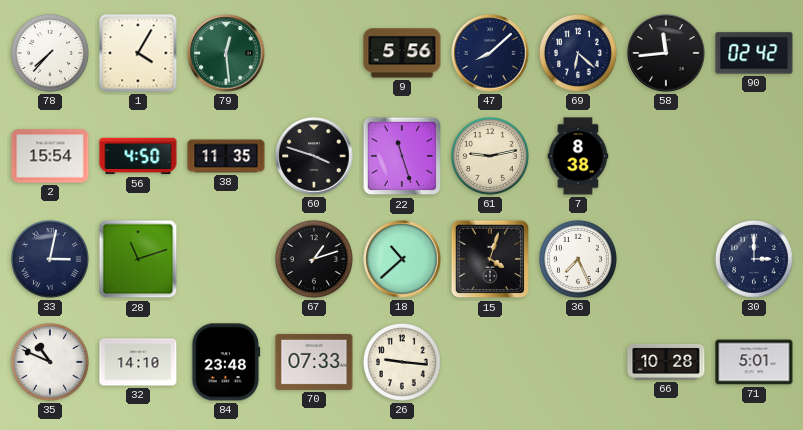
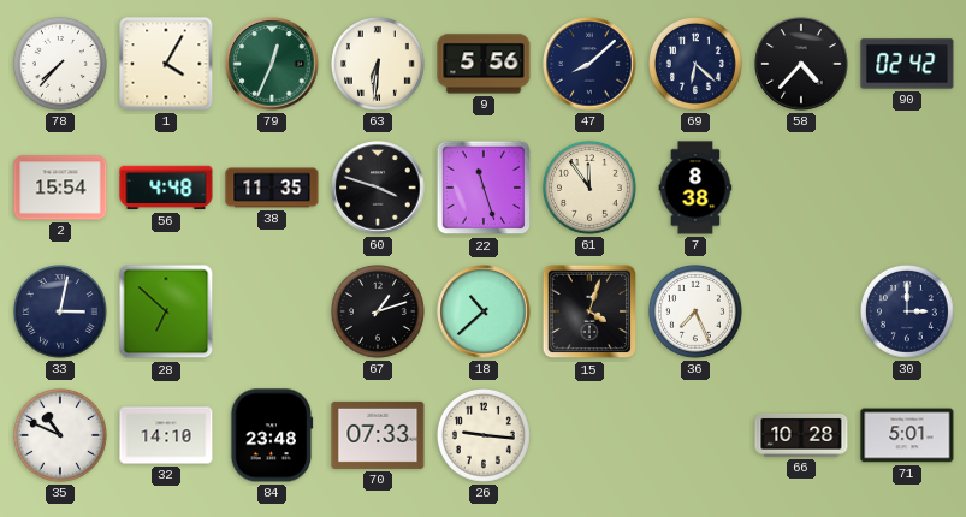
79: 12:29 -> 12:34
63: none -> 6:31
58: 11:44 -> 4:37
56: 4:50 -> 4:48
61: 9:13 -> 11:54
28: 11:12 -> 6:52
